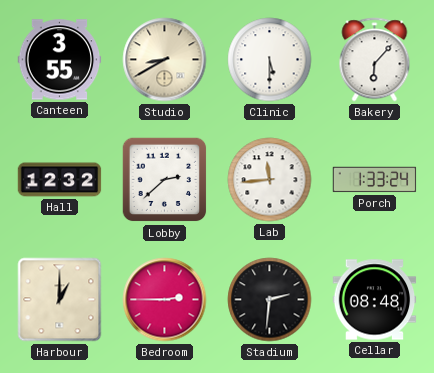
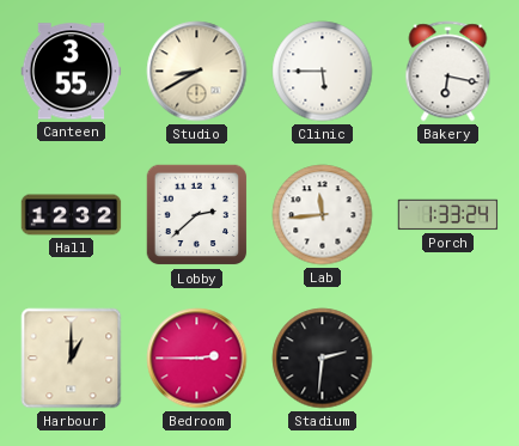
Clinic: 5:30 -> 5:45
Bakery: 6:07 -> 6:17
Cellar: 08:48 -> none
